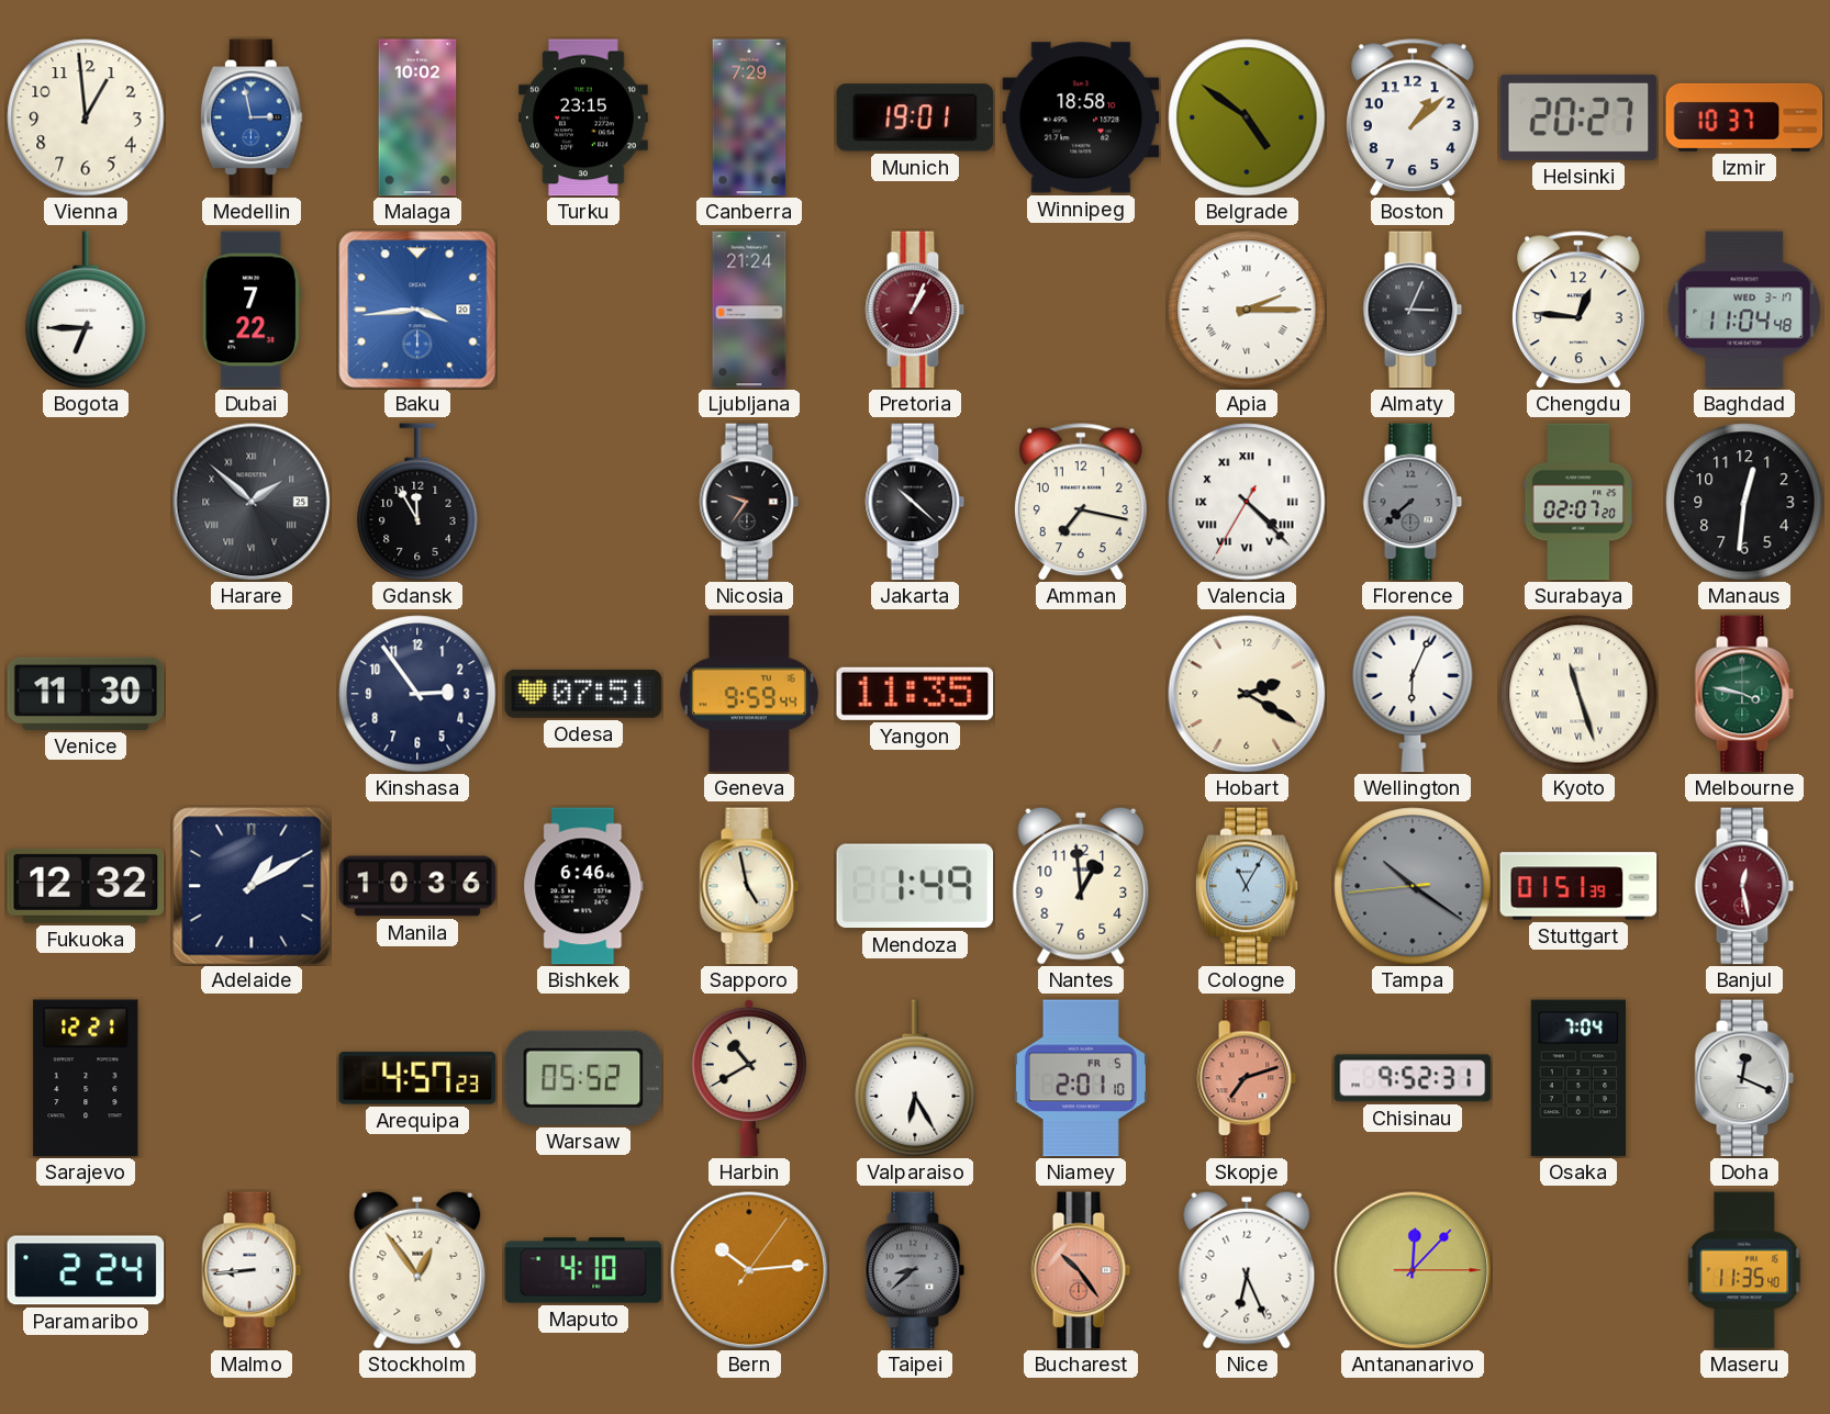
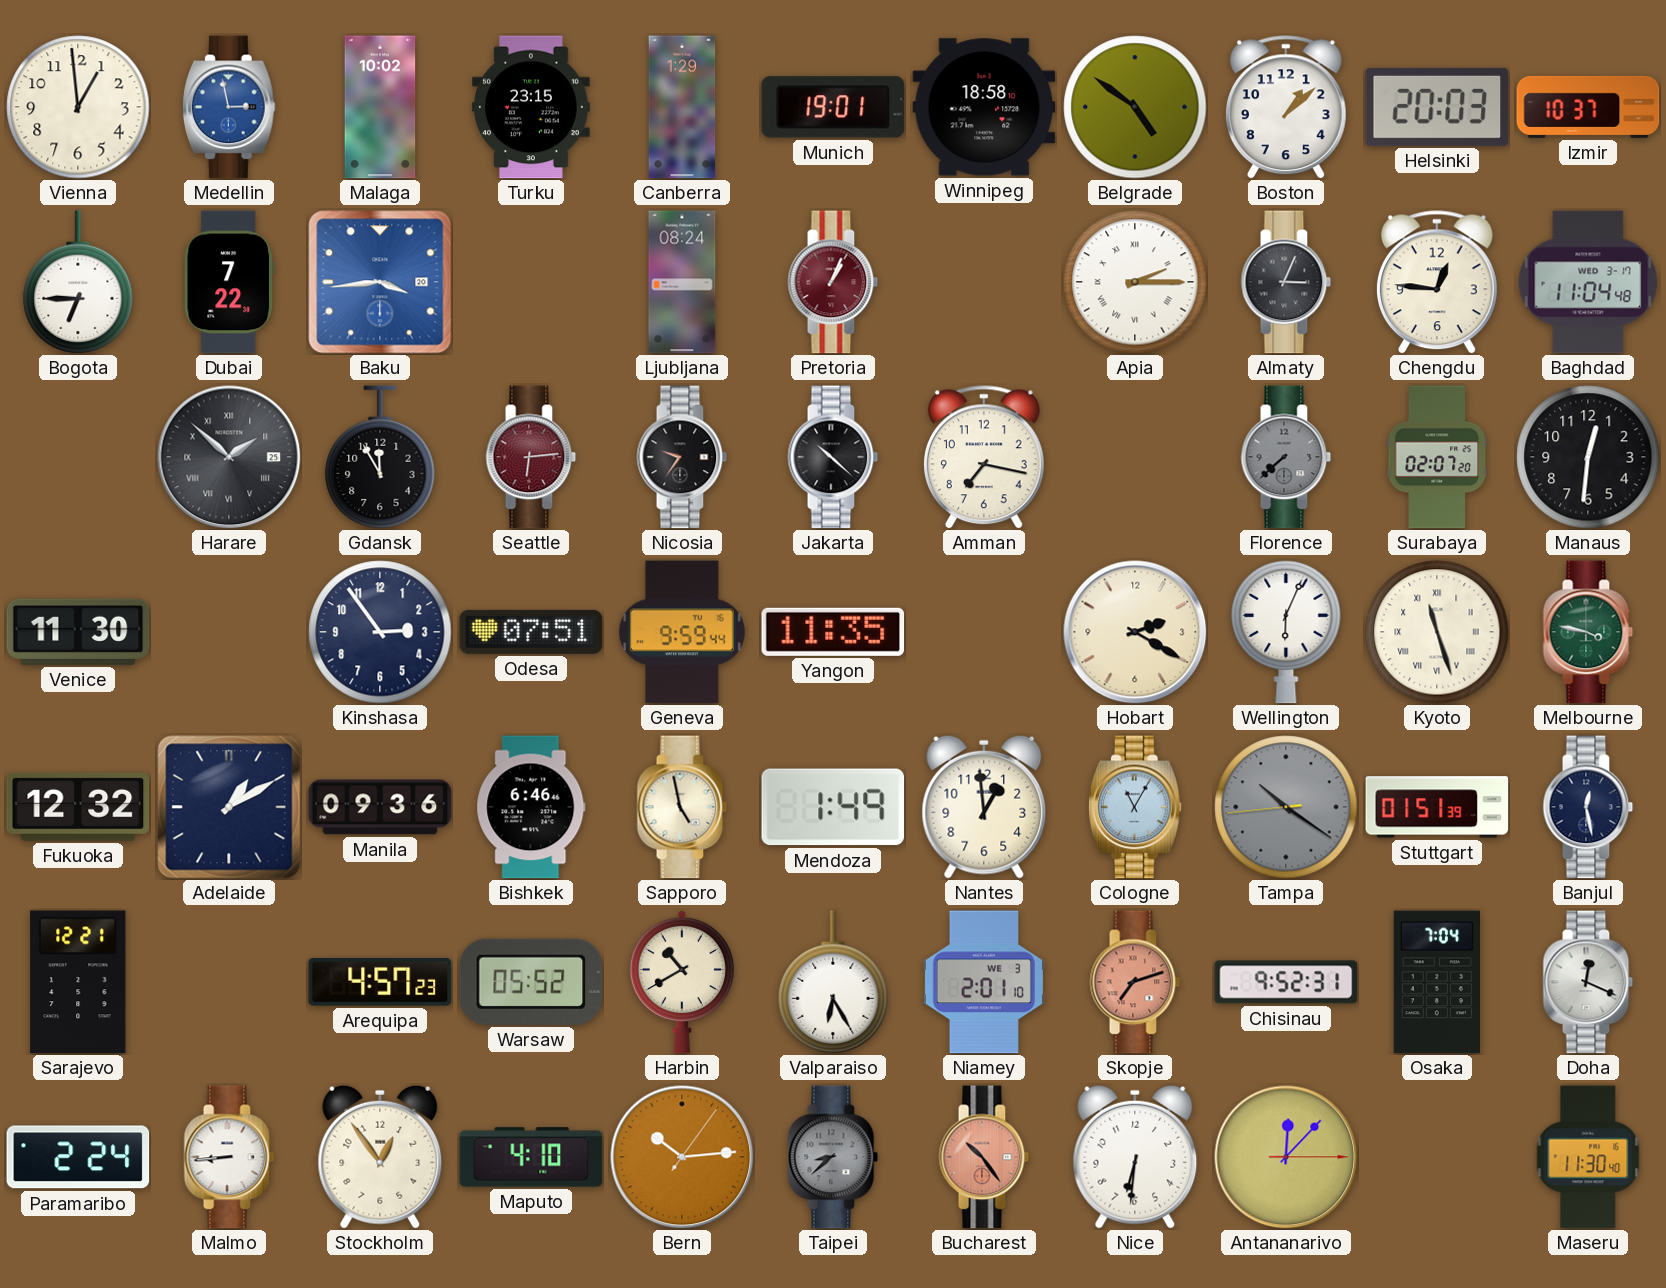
Canberra: 7:29 -> 1:29
Helsinki: 20:27 -> 20:03
Ljubljana: 21:24 -> 08:24
Seattle: none -> 6:14
Valencia: 4:22 -> none
Manila: 10:36 -> 09:36
Banjul dial: burgundy -> navy
Niamey date: FR 5 -> WE 3
Nice: 6:26 -> 6:31
Maseru: 11:35 -> 11:30
